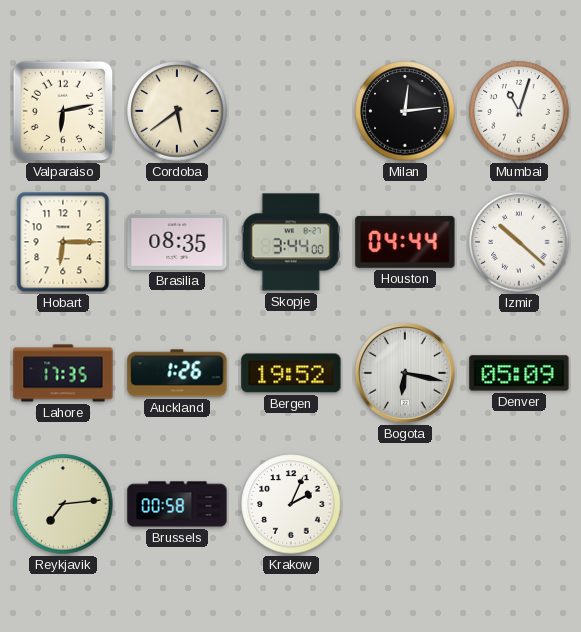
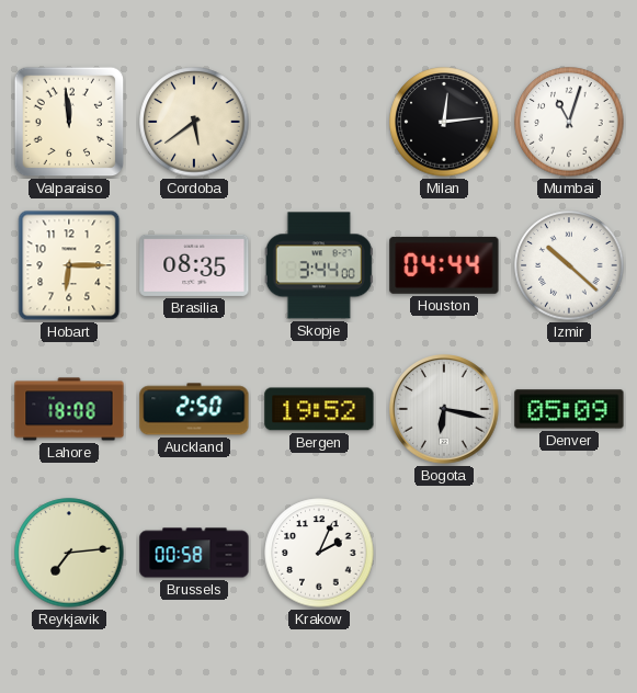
Valparaiso: 6:13 -> 11:59
Lahore: 17:35 -> 18:08
Auckland: 1:26 -> 2:50
